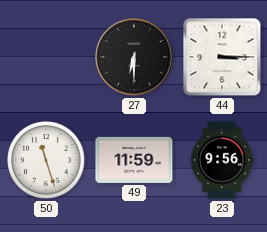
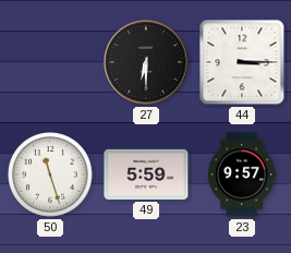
49: 11:59 -> 5:59
23: 9:56 -> 9:57
